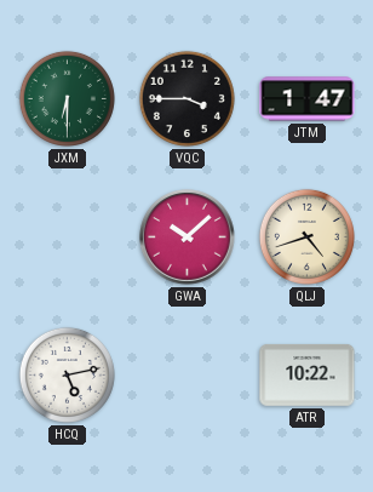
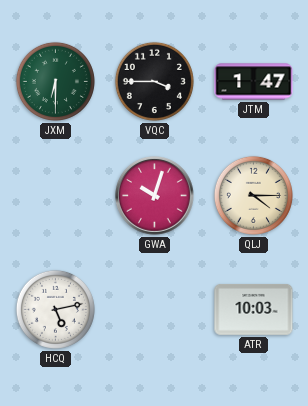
GWA: 10:08 -> 10:03
QLJ: 4:42 -> 4:15
ATR: 10:22 -> 10:03
